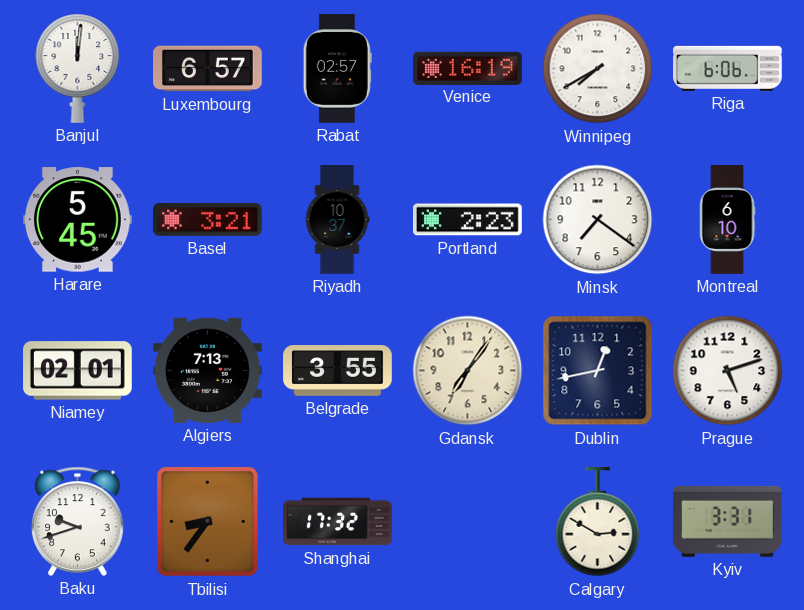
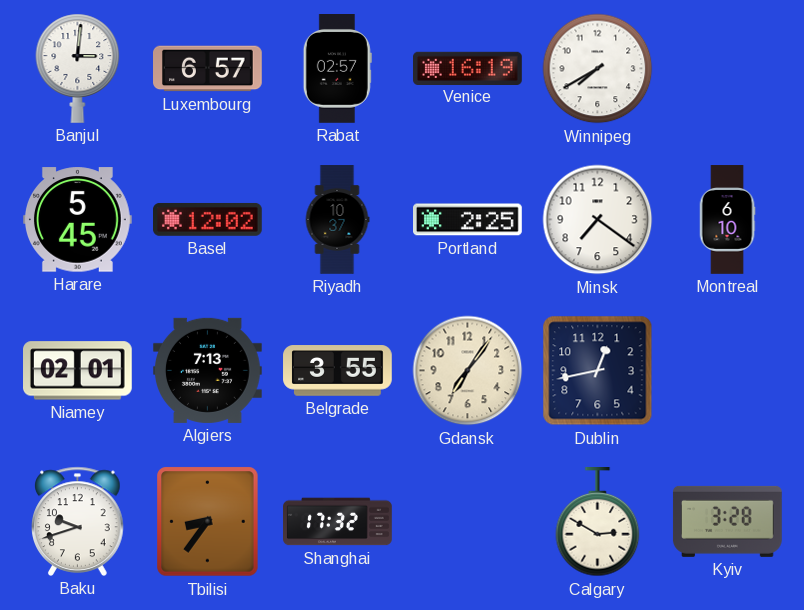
Banjul: 12:01 -> 3:01
Riga: 6:06 -> none
Basel: 3:21 -> 12:02
Portland: 2:23 -> 2:25
Prague: 5:12 -> none
Kyiv: 3:31 -> 3:28
